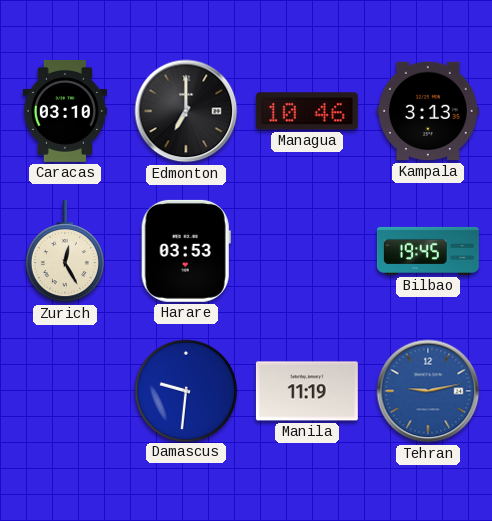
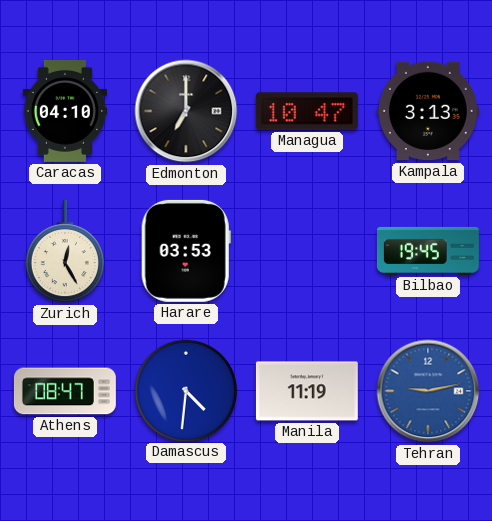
Caracas: 03:10 -> 04:10
Managua: 10:46 -> 10:47
Athens: none -> 08:47
Damascus: 9:31 -> 4:31
